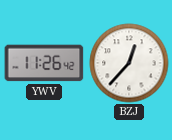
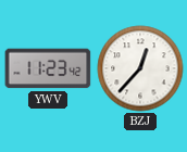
YWV: 11:26 -> 11:23
